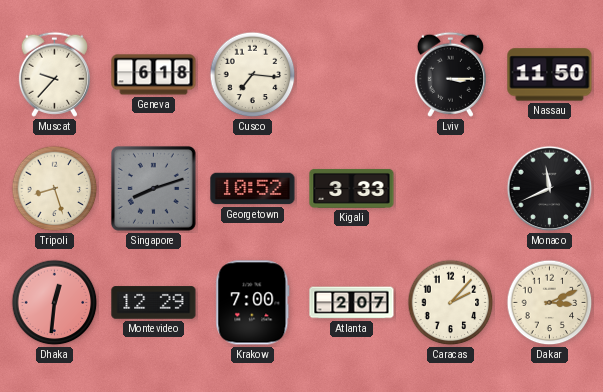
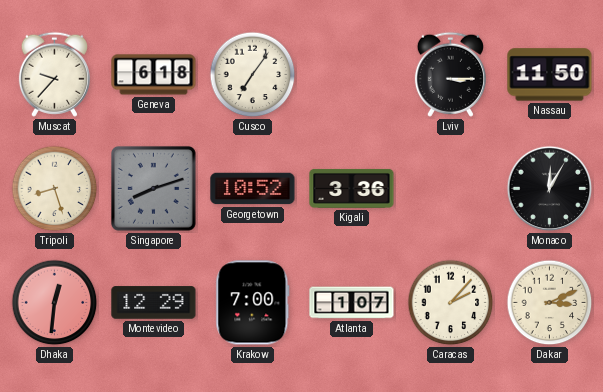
Cusco: 7:16 -> 7:06
Kigali: 3:33 -> 3:36
Monaco: 11:41 -> 12:05
Atlanta: 2:07 -> 1:07
